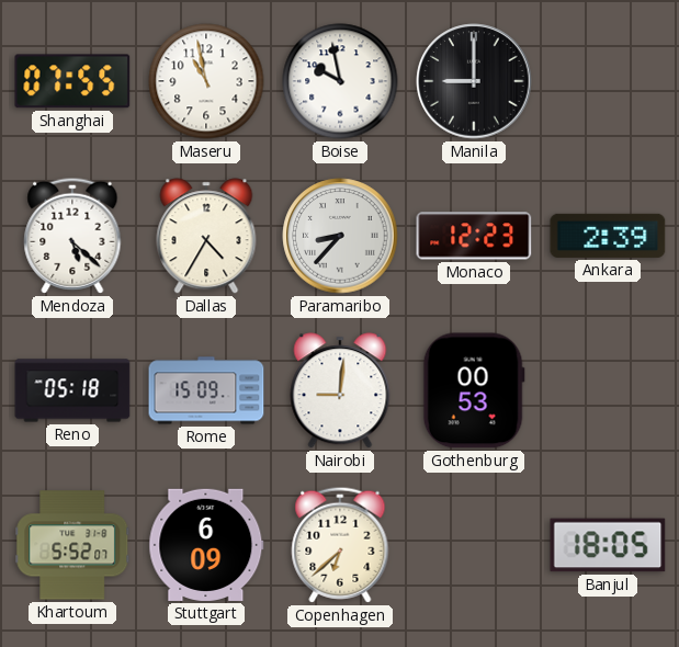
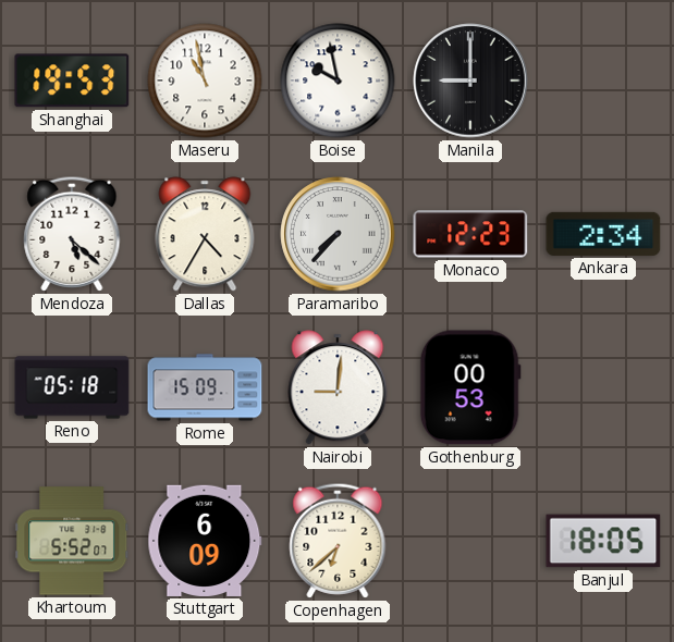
Shanghai: 07:55 -> 19:53
Paramaribo: 8:37 -> 7:37
Ankara: 2:39 -> 2:34
